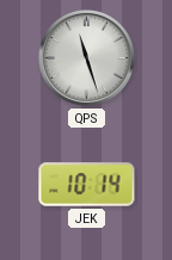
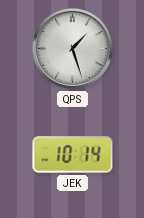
QPS: 11:27 -> 1:27
